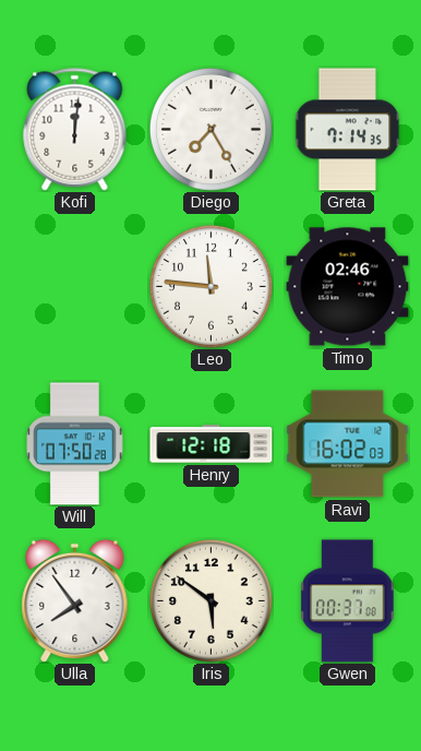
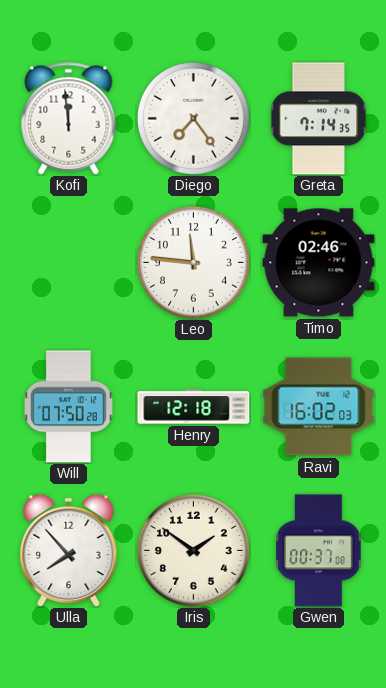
Kofi: 12:01 -> 11:59
Diego: 7:25 -> 7:24
Ulla: 7:54 -> 7:53
Iris: 5:51 -> 1:51
